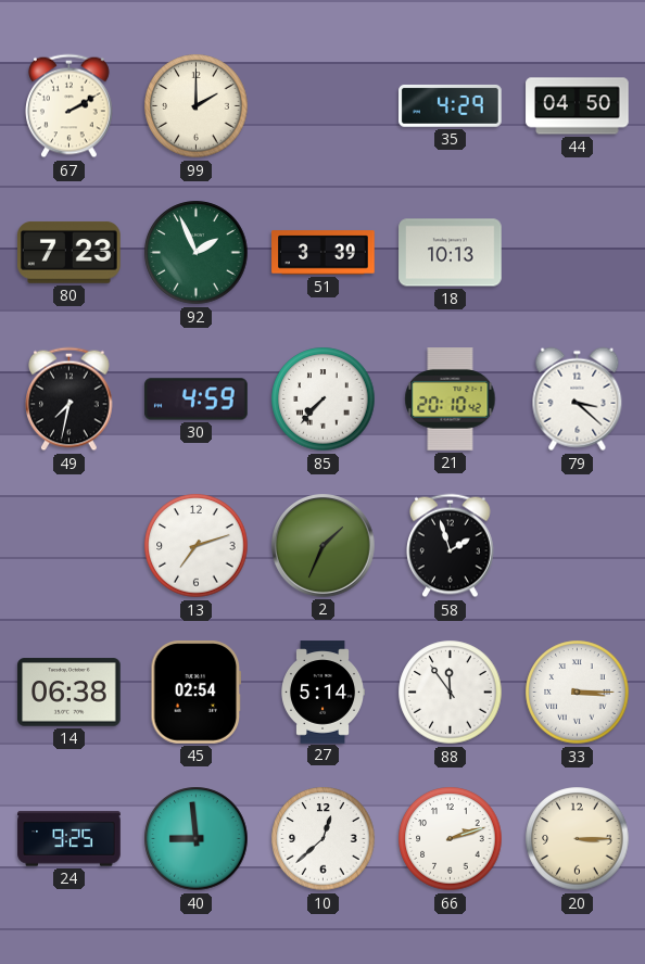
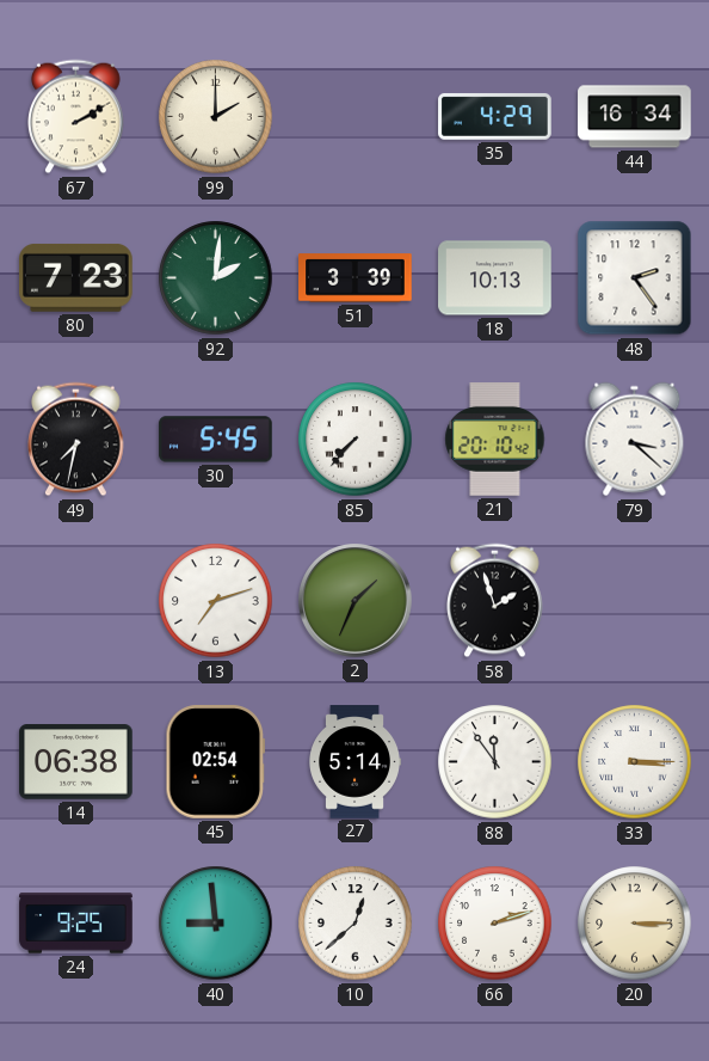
44: 04:50 -> 16:34
92: 1:56 -> 2:01
48: none -> 2:24
30: 4:59 -> 5:45
